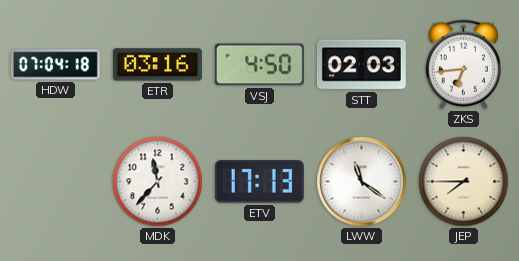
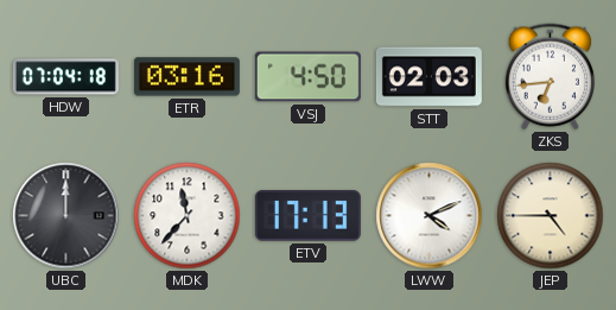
UBC: none -> 12:00
LWW: 11:21 -> 4:11
JEP: 7:45 -> 4:45
